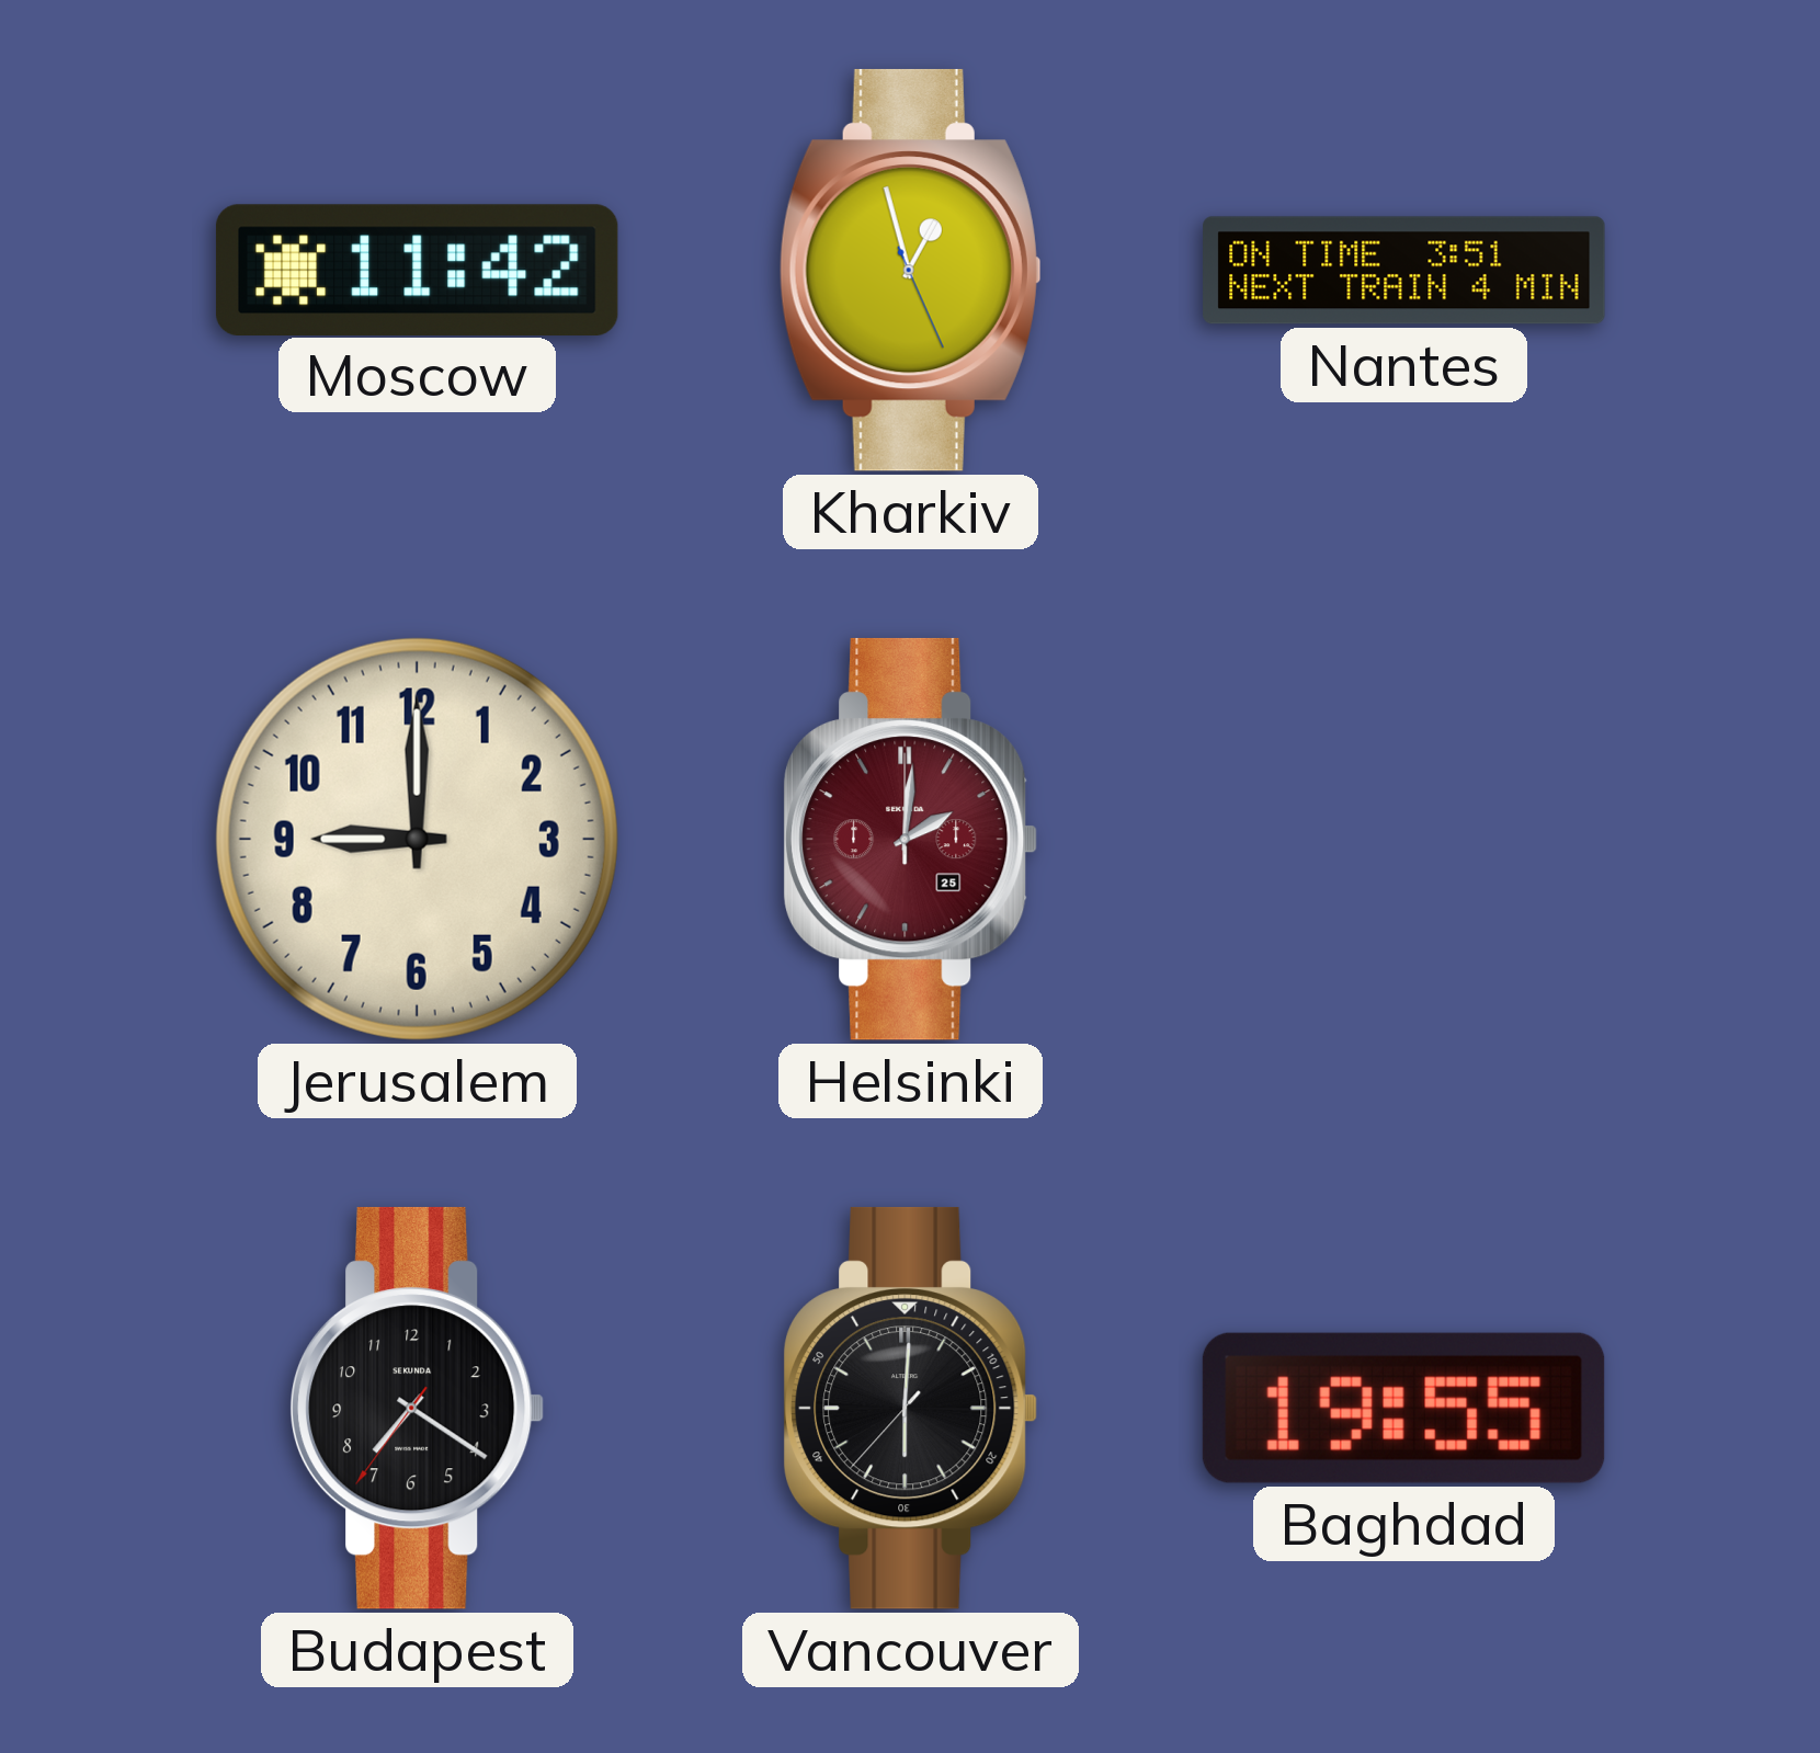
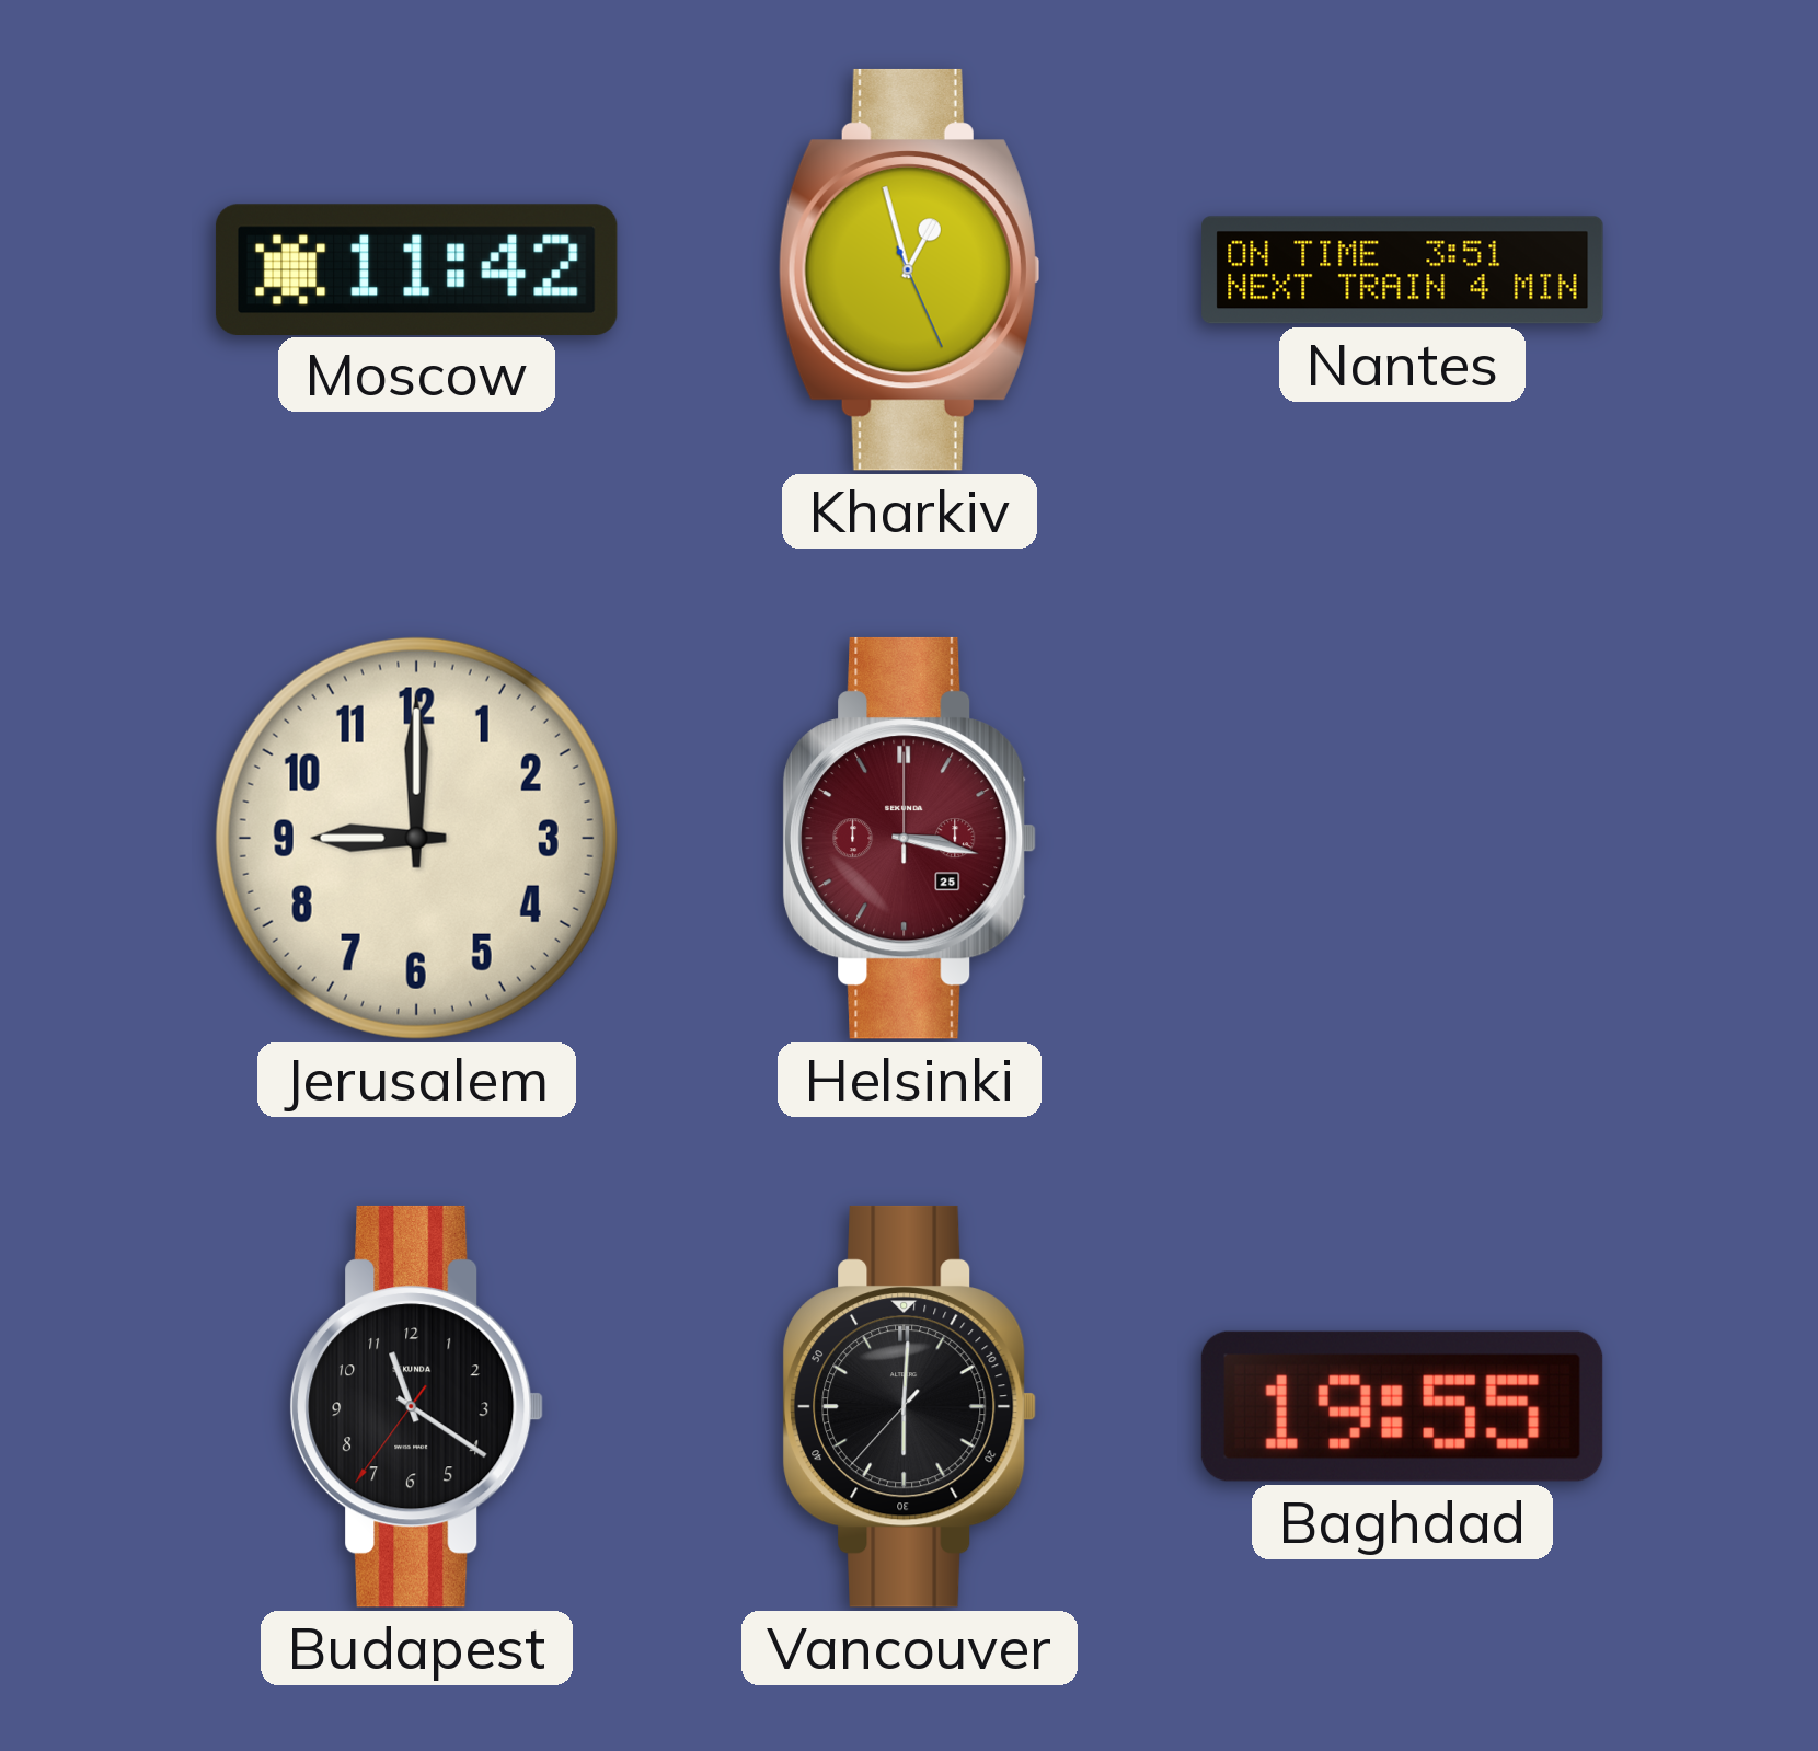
Helsinki: 2:01 -> 3:17
Budapest: 7:20 -> 11:20
